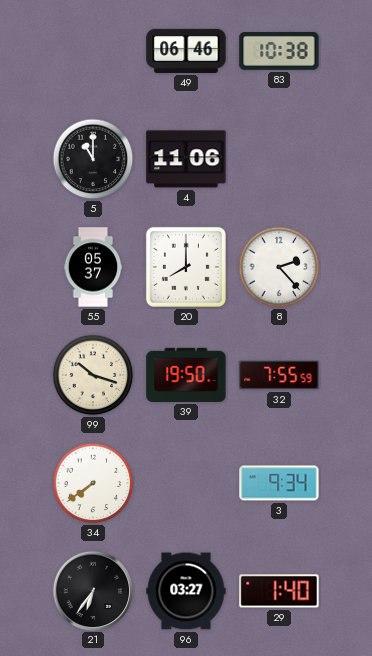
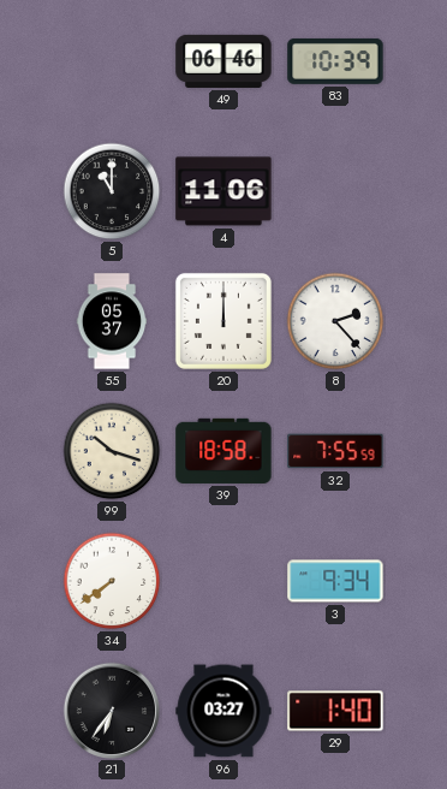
83: 10:38 -> 10:39
20: 8:00 -> 12:00
39: 19:50 -> 18:58
